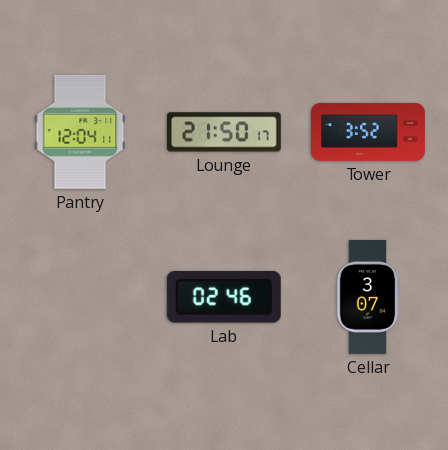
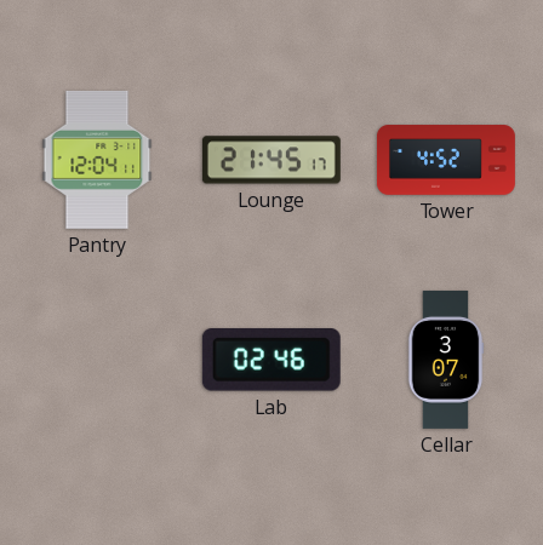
Lounge: 21:50 -> 21:45
Tower: 3:52 -> 4:52
